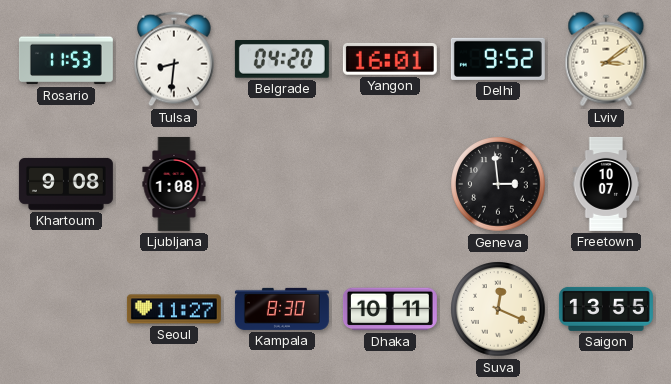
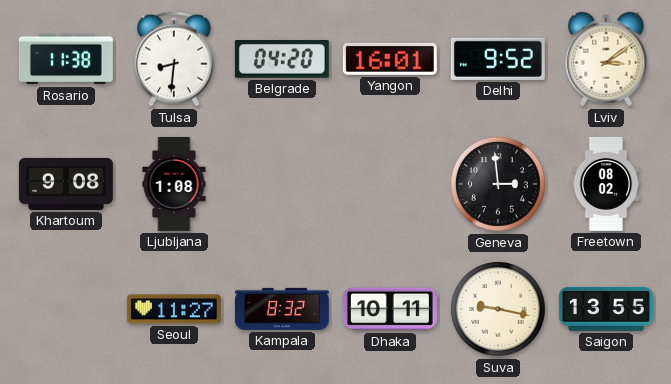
Rosario: 11:53 -> 11:38
Freetown: 10:07 -> 08:02
Kampala: 8:30 -> 8:32
Suva: 12:19 -> 9:17
